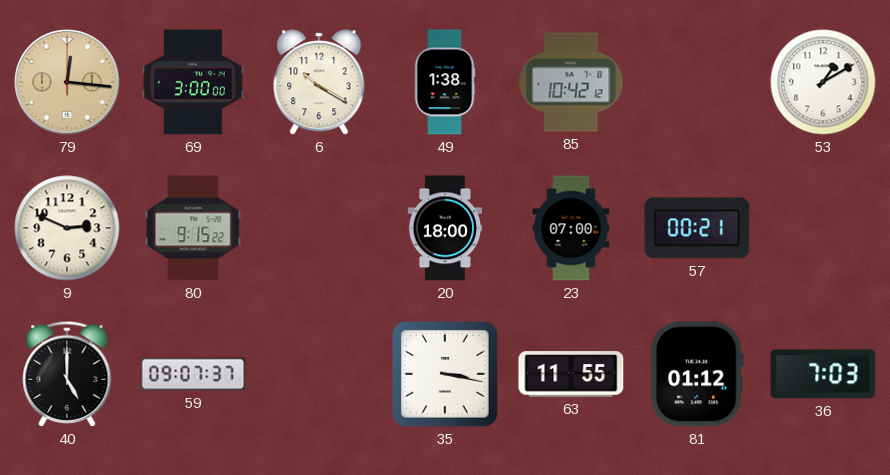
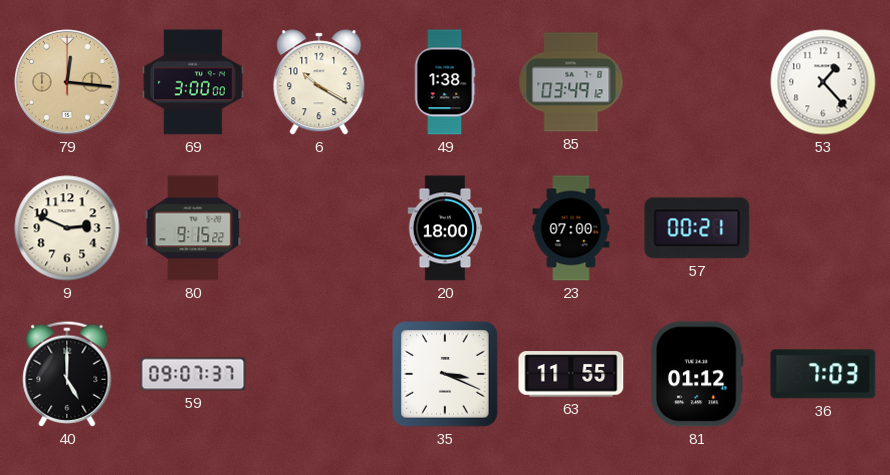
85: 10:42 -> 03:49
53: 1:10 -> 1:23
35: 3:17 -> 3:19
